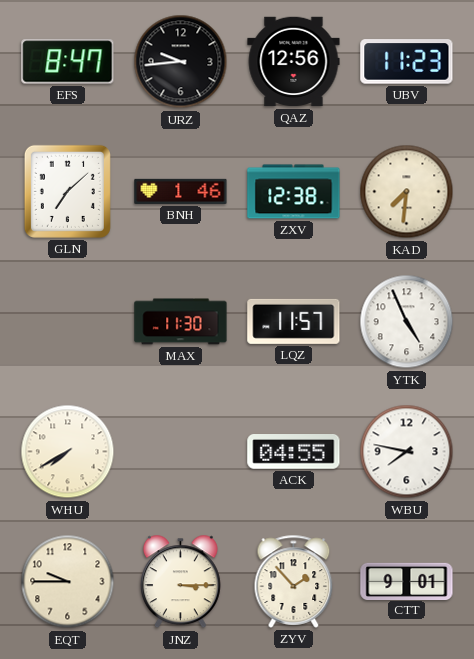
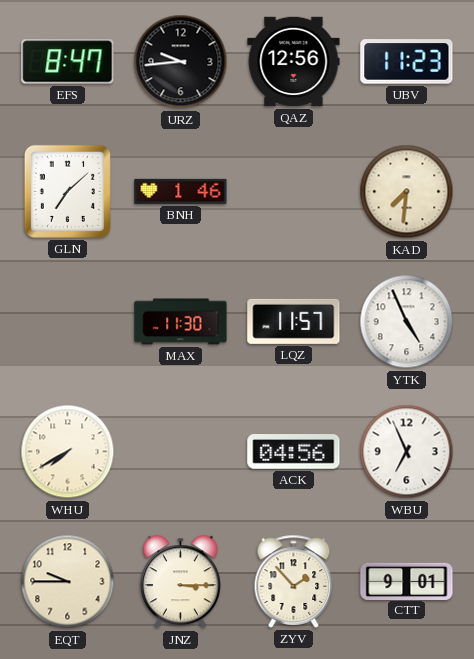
ZXV: 12:38 -> none
ACK: 04:55 -> 04:56
WBU: 7:47 -> 6:56
